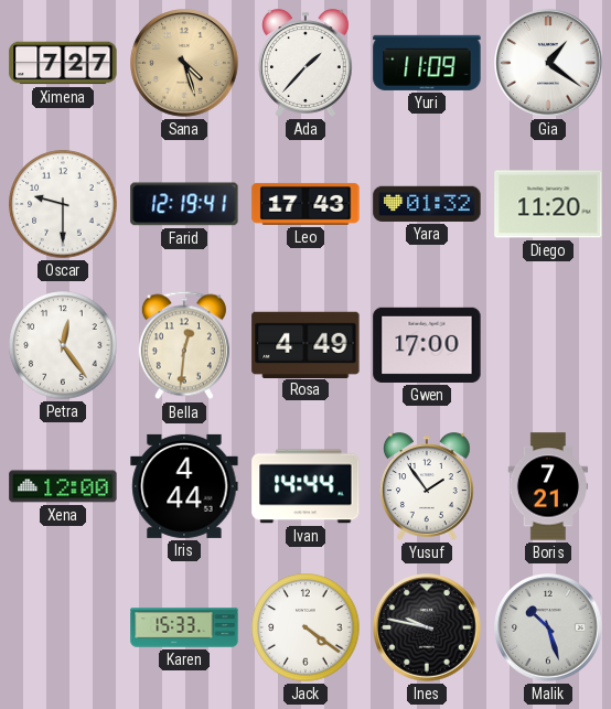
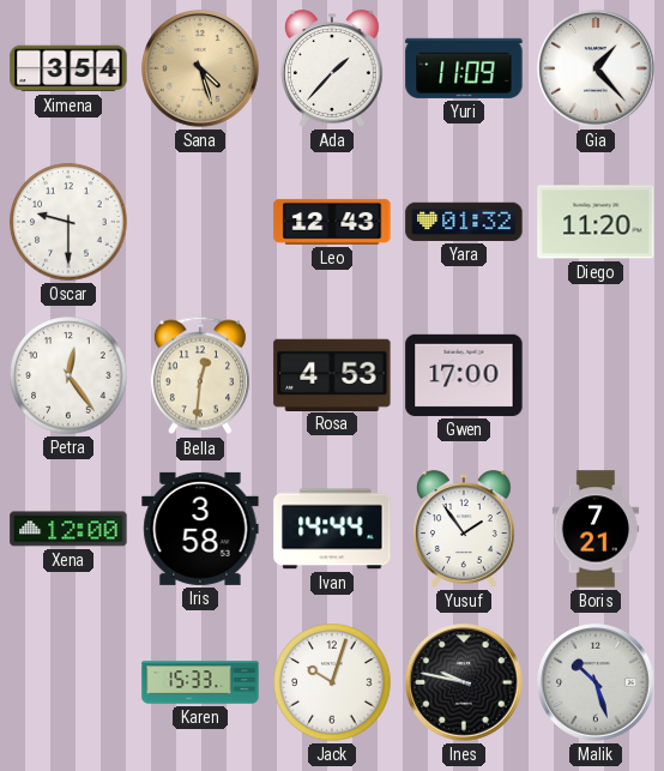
Ximena: 7:27 -> 3:54
Gia: 1:21 -> 1:23
Farid: 12:19 -> none
Leo: 17:43 -> 12:43
Rosa: 4:49 -> 4:53
Iris: 4:44 -> 3:58
Jack: 4:21 -> 10:03
